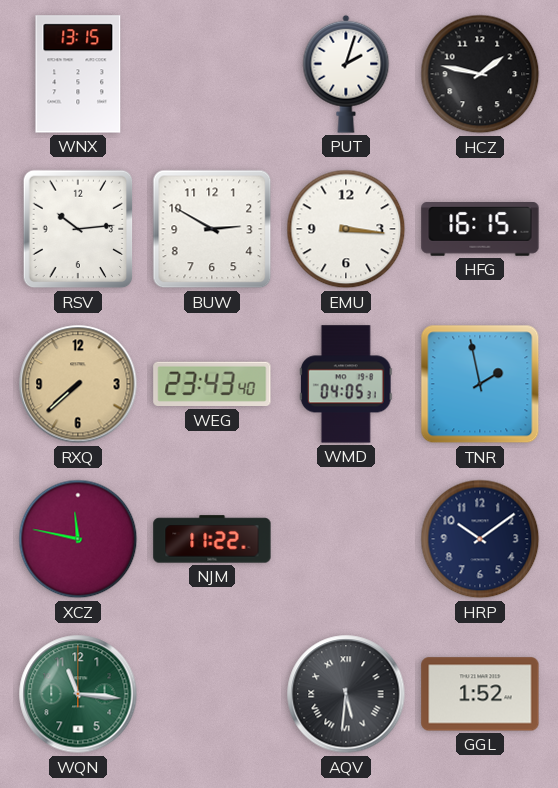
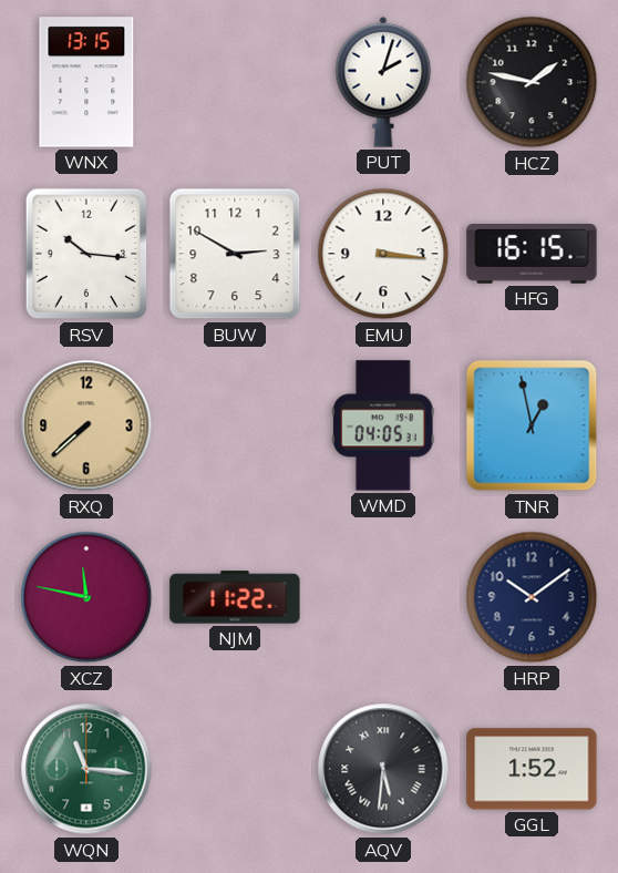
RSV: 10:14 -> 10:16
WEG: 23:43 -> none
TNR: 1:58 -> 12:58
